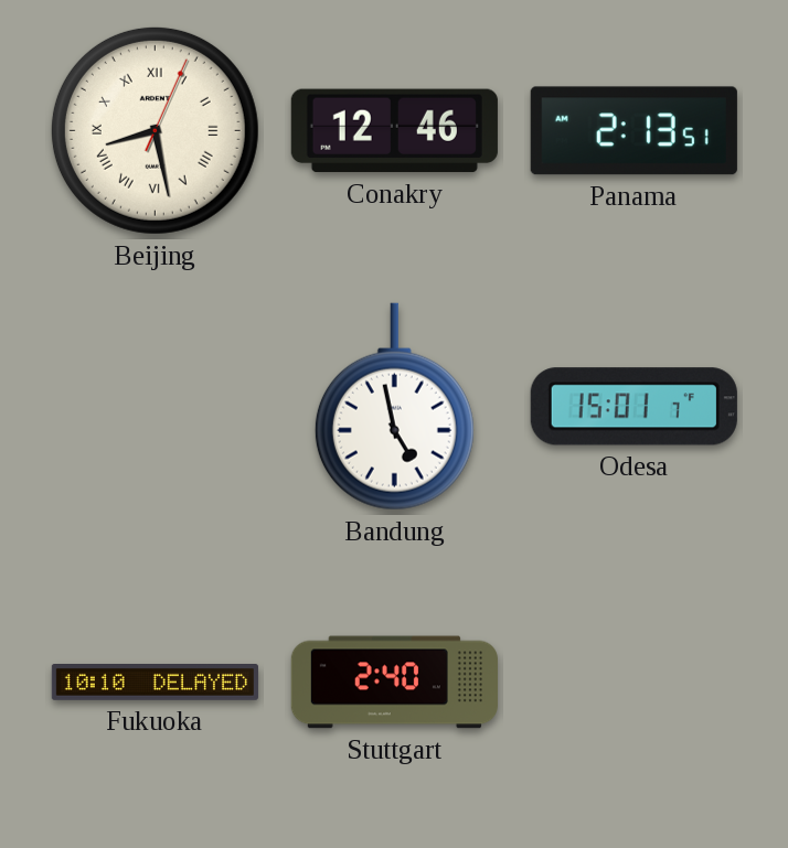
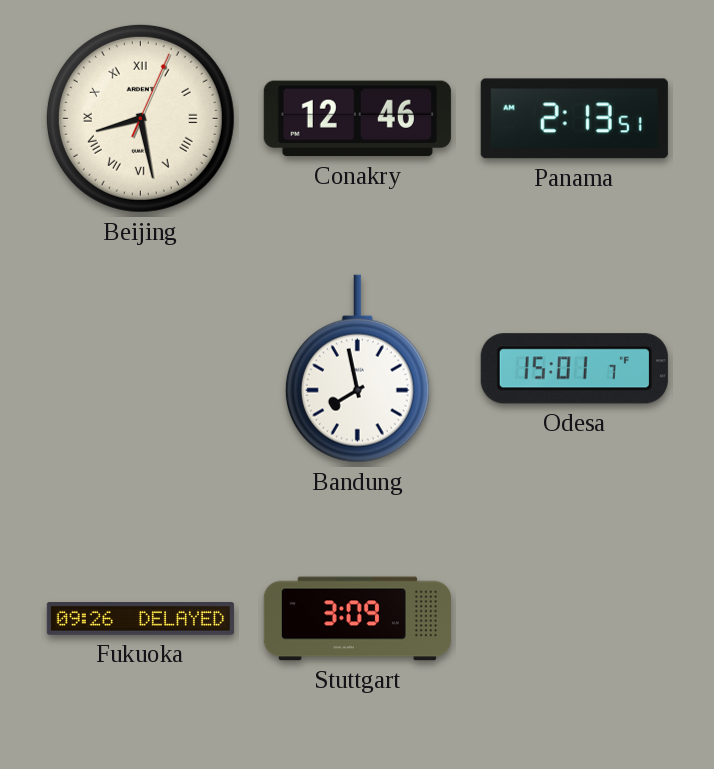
Bandung: 4:58 -> 7:58
Fukuoka: 10:10 -> 09:26
Stuttgart: 2:40 -> 3:09
